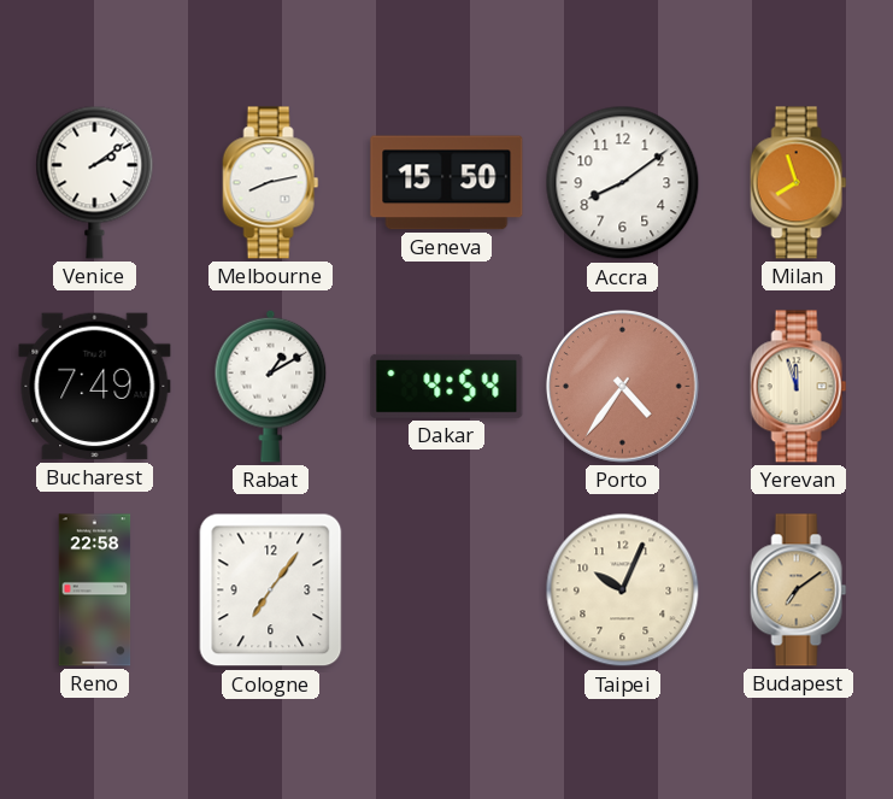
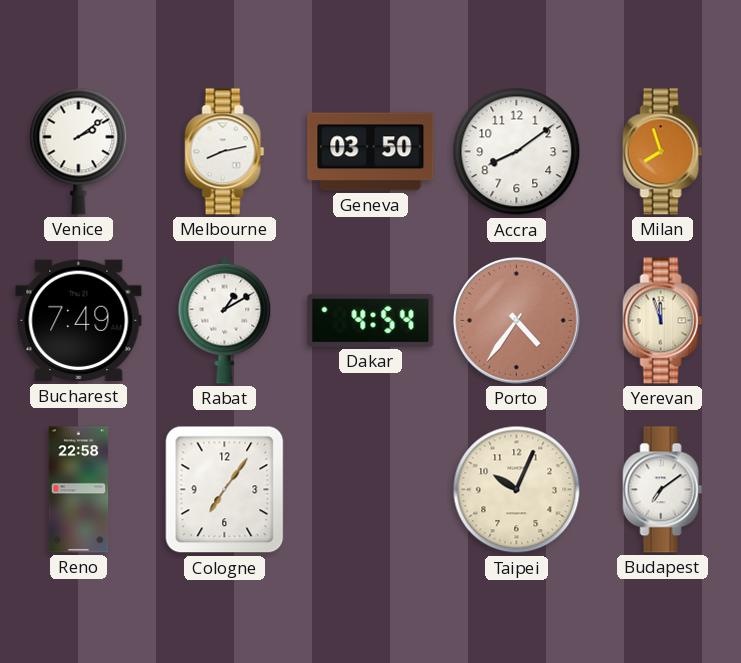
Geneva: 15:50 -> 03:50
Budapest dial: champagne -> white
